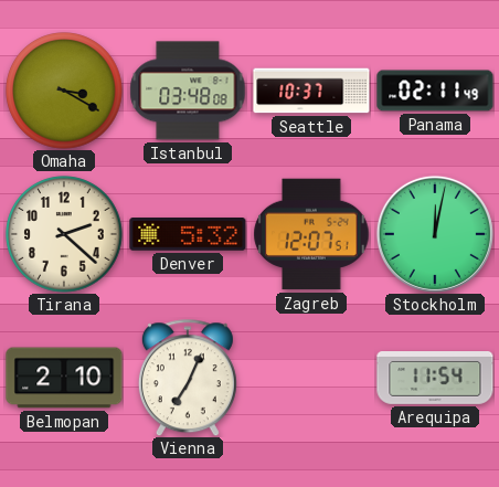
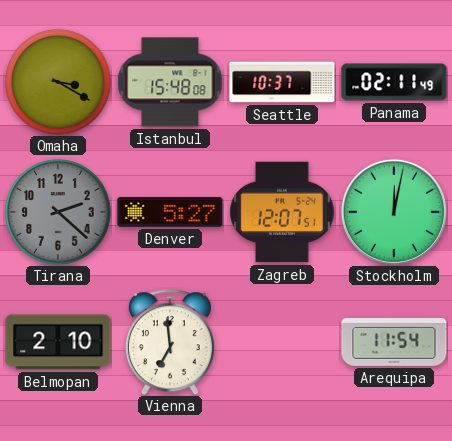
Istanbul: 03:48 -> 15:48
Tirana dial: cream -> grey
Denver: 5:32 -> 5:27
Vienna: 7:04 -> 6:59
